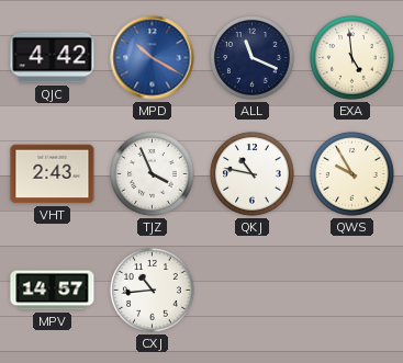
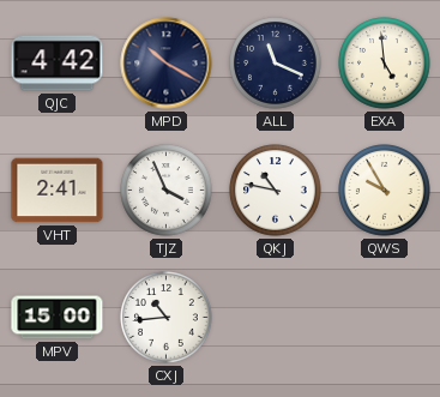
MPD dial: blue -> navy
VHT: 2:43 -> 2:41
MPV: 14:57 -> 15:00
